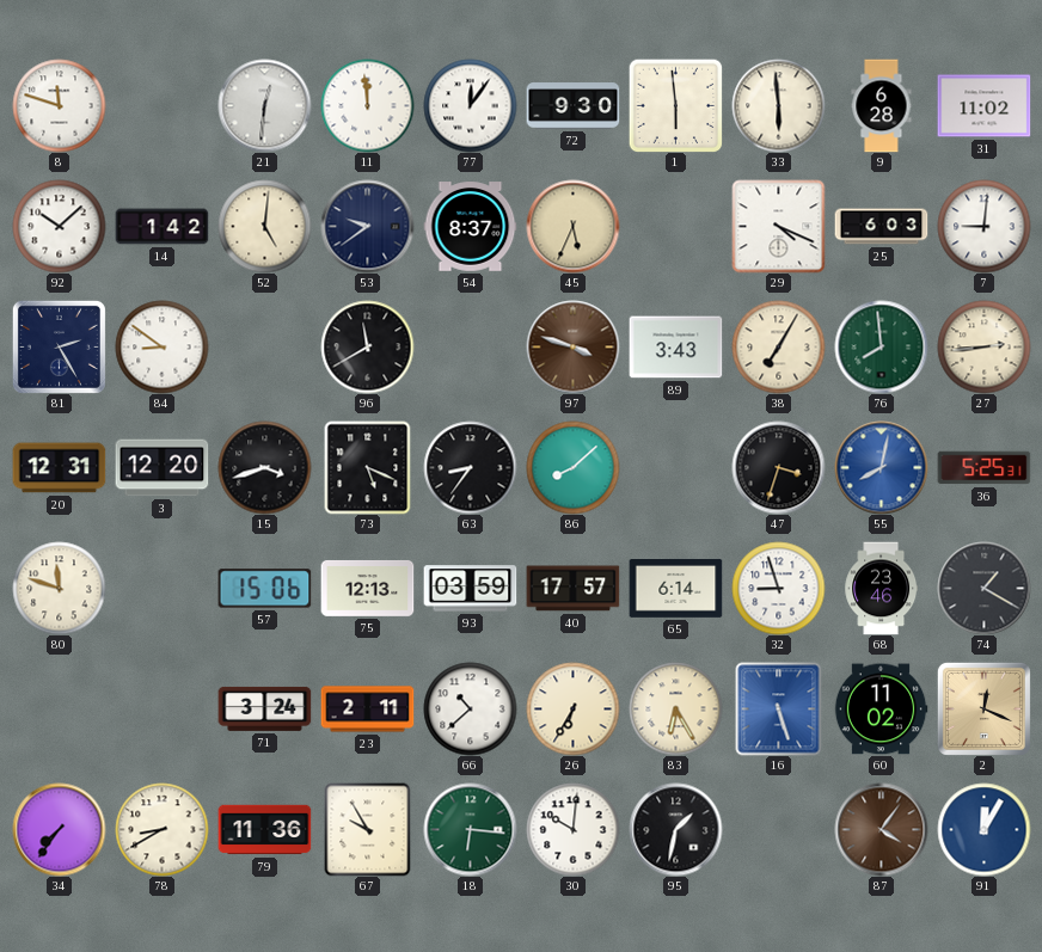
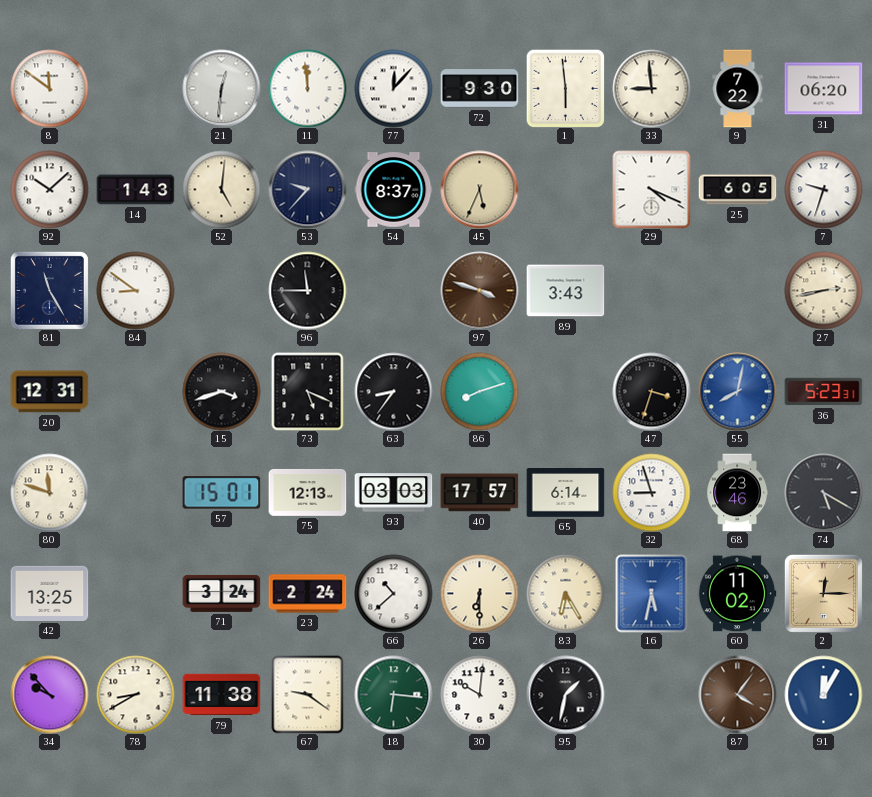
8: 11:48 -> 11:51
77: 12:06 -> 12:07
33: 5:59 -> 8:59
9: 6:28 -> 7:22
31: 11:02 -> 06:20
14: 1:42 -> 1:43
53: 9:39 -> 9:37
25: 6:03 -> 6:05
7: 9:01 -> 9:33
81: 2:25 -> 11:25
96: 11:40 -> 11:45
38: 7:05 -> none
76: 7:59 -> none
27: 2:44 -> 2:43
3: 12:20 -> none
86: 8:08 -> 8:12
36: 5:25 -> 5:23
57: 15:06 -> 15:01
93: 03:59 -> 03:03
74: 1:20 -> 5:20
42: none -> 13:25
23: 2:11 -> 2:24
26: 6:35 -> 6:30
16: 5:27 -> 5:32
2: 12:19 -> 12:15
34: 7:36 -> 9:53
79: 11:36 -> 11:38
67: 9:55 -> 9:21
